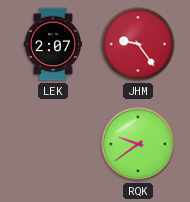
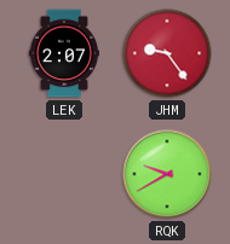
RQK: 9:39 -> 9:40
